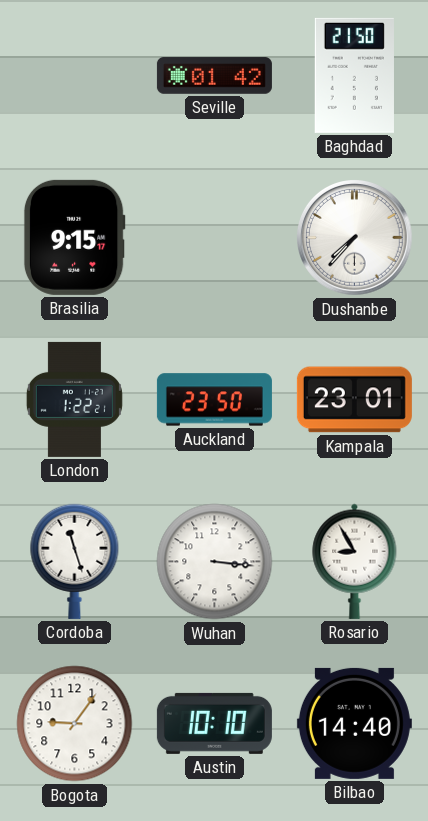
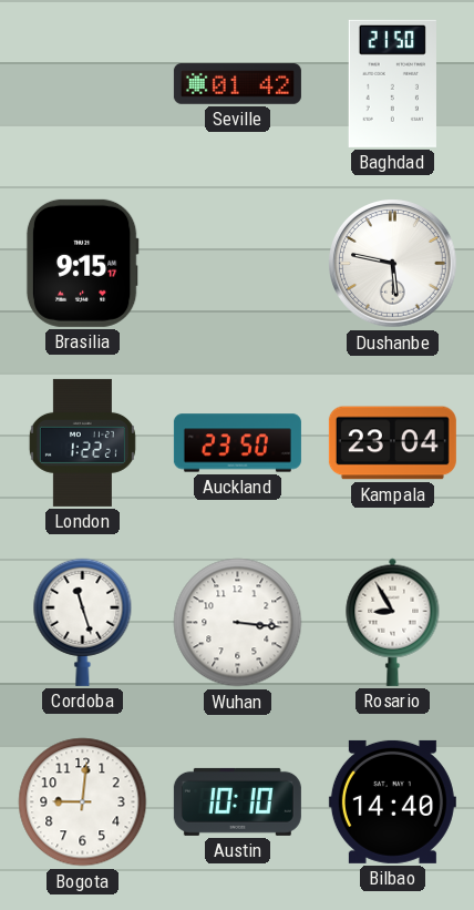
Dushanbe: 7:37 -> 5:47
Kampala: 23:01 -> 23:04
Bogota: 9:06 -> 9:01
